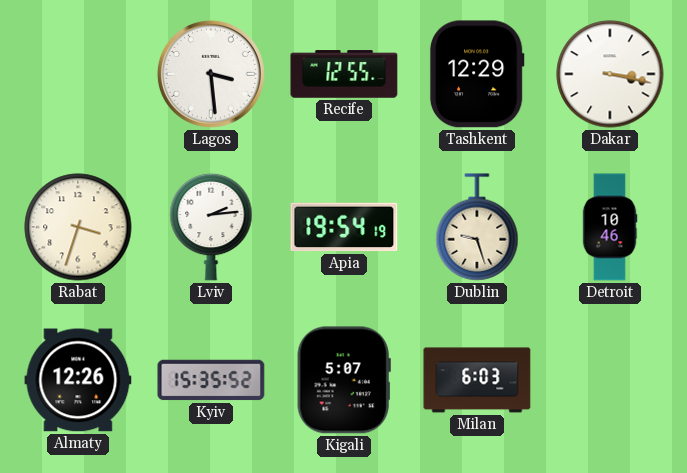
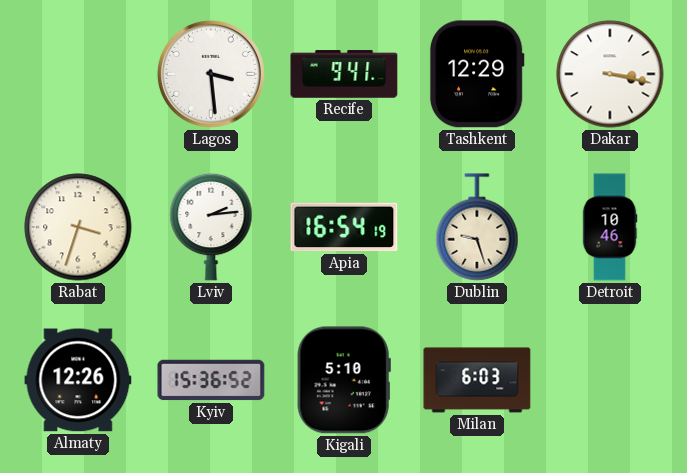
Recife: 12:55 -> 9:41
Apia: 19:54 -> 16:54
Kyiv: 15:35 -> 15:36
Kigali: 5:07 -> 5:10
